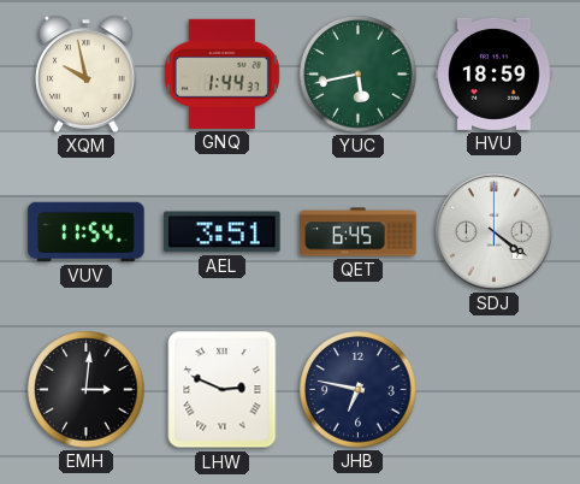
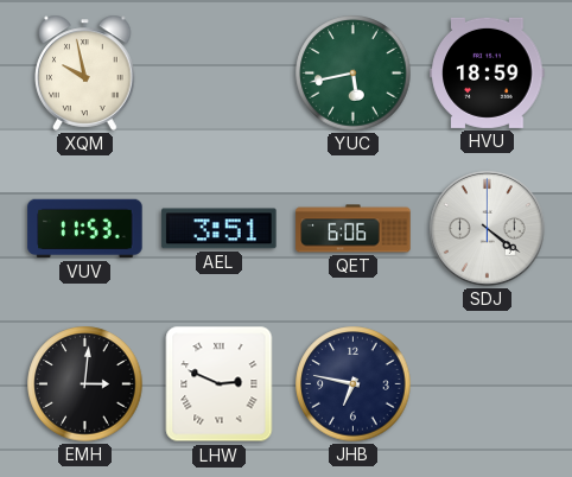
GNQ: 1:44 -> none
VUV: 11:54 -> 11:53
QET: 6:45 -> 6:06
